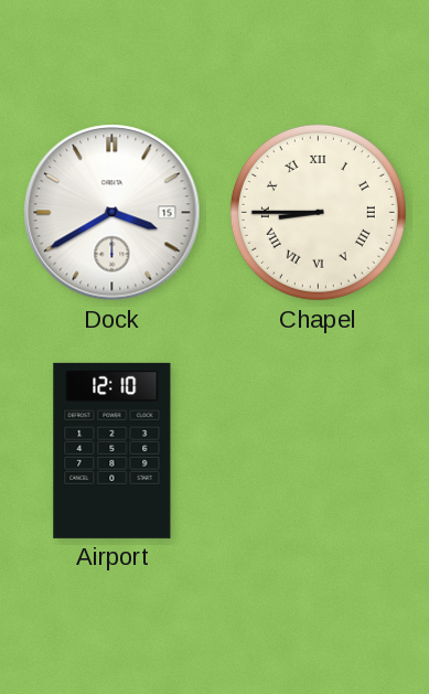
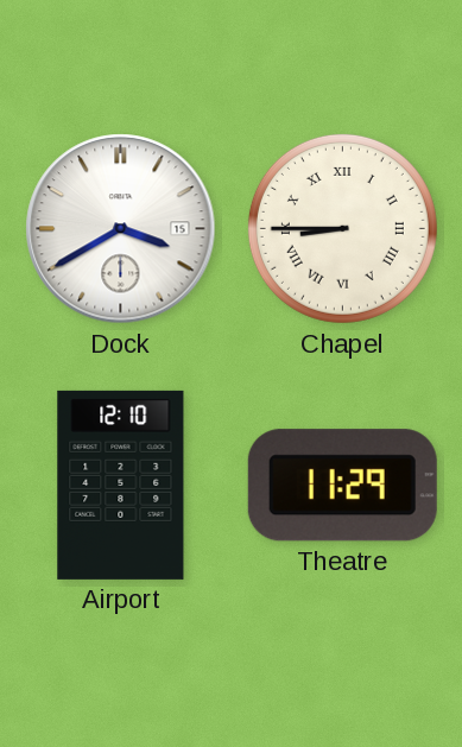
Theatre: none -> 11:29
